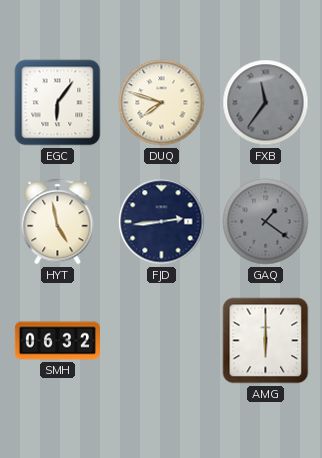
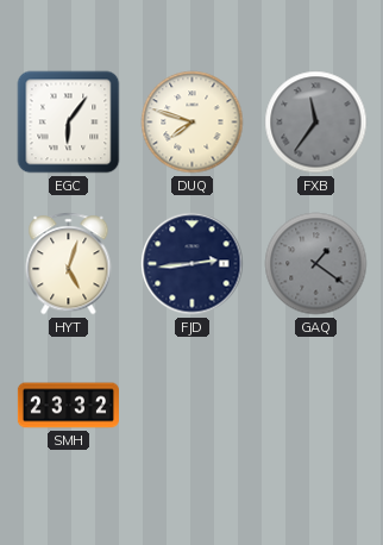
HYT: 4:58 -> 5:03
SMH: 06:32 -> 23:32
AMG: 6:00 -> none
